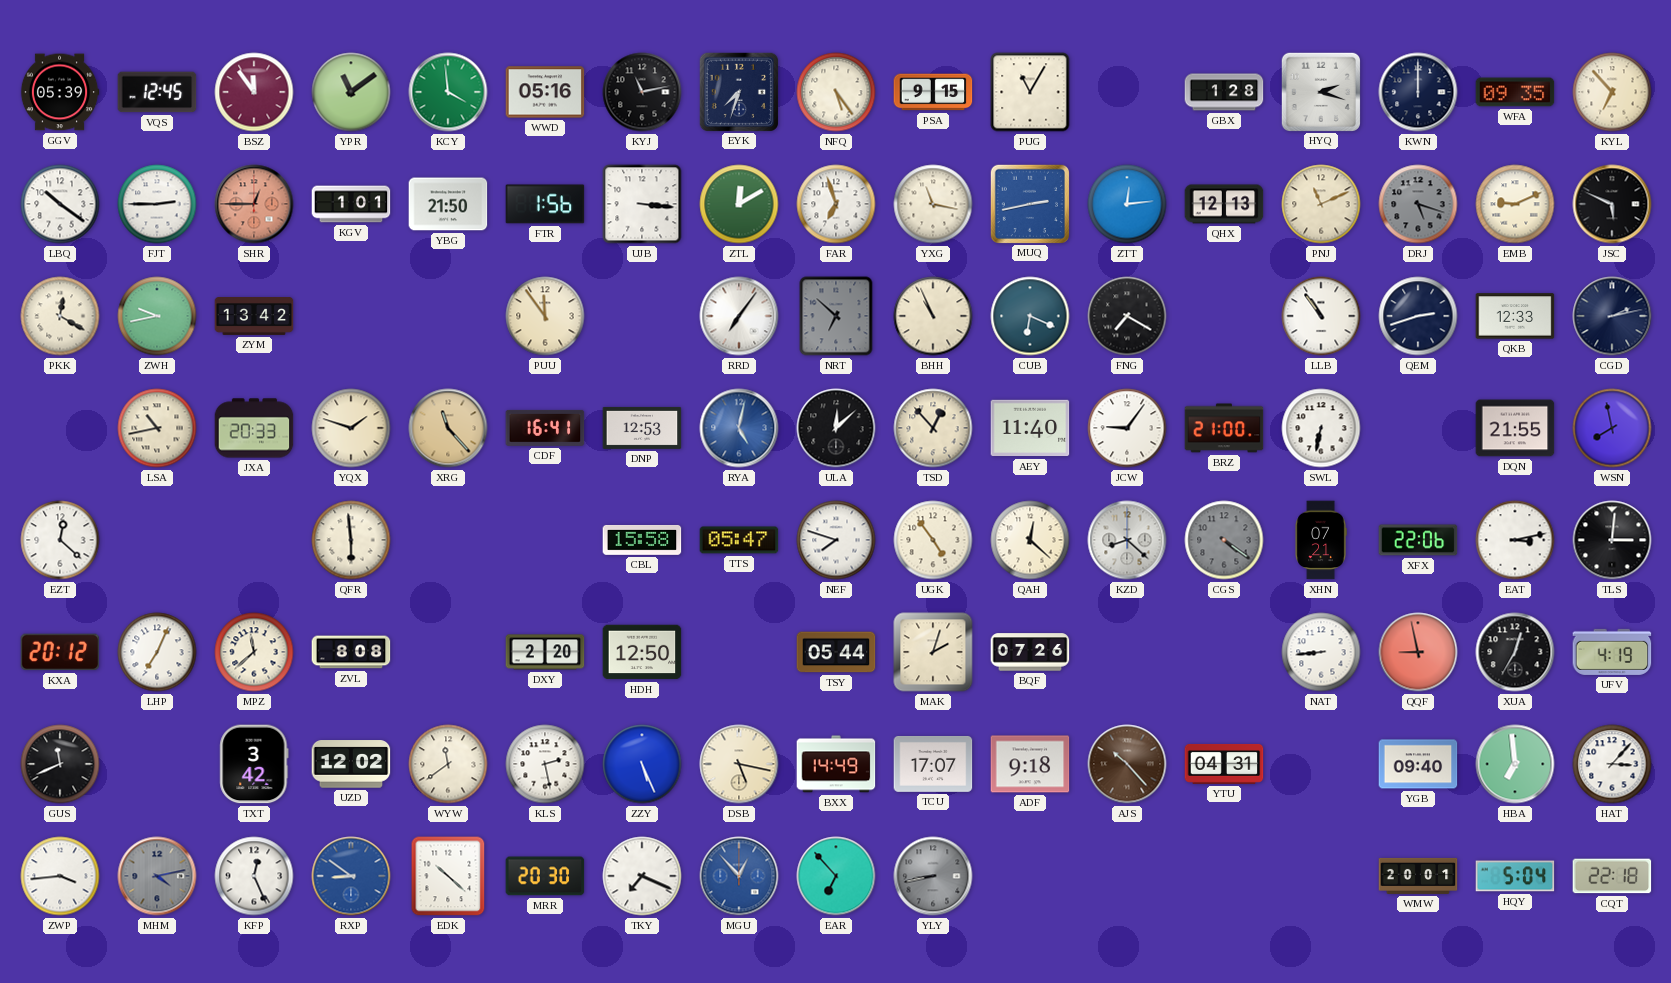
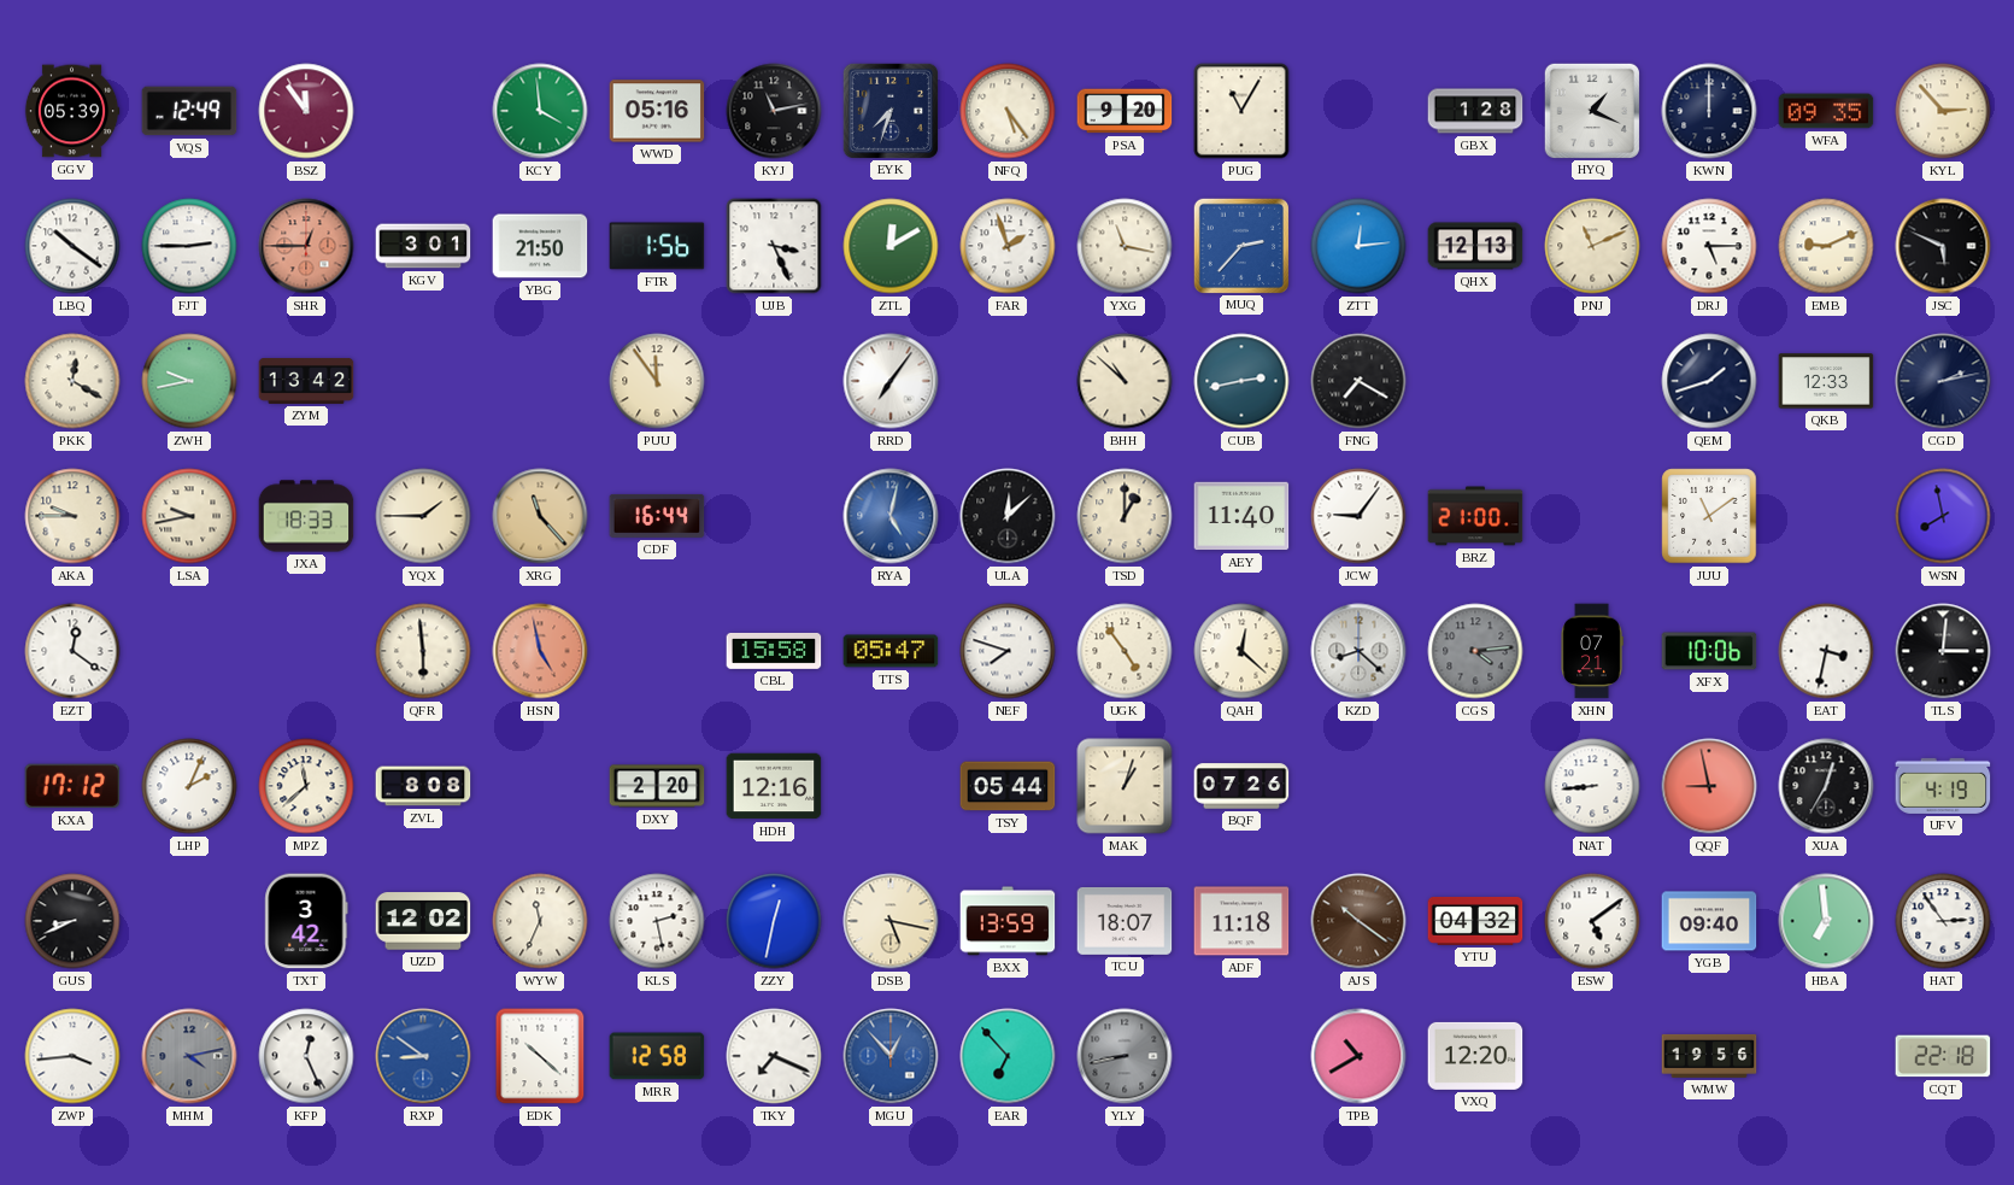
VQS: 12:45 -> 12:49
YPR: 11:09 -> none
PSA: 9:15 -> 9:20
HYQ: 2:18 -> 1:19
KYL: 6:53 -> 2:53
KGV: 1:01 -> 3:01
UJB: 3:16 -> 3:26
FAR: 6:57 -> 1:57
MUQ: 2:43 -> 2:37
DRJ: 5:18 -> 5:15
DRJ dial: grey -> white
NRT: 6:52 -> none
BHH: 10:56 -> 10:52
CUB: 6:19 -> 2:43
LLB: 10:54 -> none
QEM: 2:42 -> 1:42
AKA: none -> 9:45
LSA: 10:43 -> 9:43
JXA: 20:33 -> 18:33
YQX: 1:48 -> 1:45
CDF: 16:41 -> 16:44
DNP: 12:53 -> none
TSD: 12:53 -> 1:00
SWL: 6:32 -> none
JUU: none -> 11:09
DQN: 21:55 -> none
EZT: 12:22 -> 12:21
HSN: none -> 4:58
CGS: 4:21 -> 4:14
XFX: 22:06 -> 10:06
EAT: 3:13 -> 3:32
KXA: 20:12 -> 17:12
LHP: 7:04 -> 2:04
HDH: 12:50 -> 12:16
MAK: 2:03 -> 1:03
GUS: 11:41 -> 8:41
WYW: 11:39 -> 11:34
ZZY: 5:26 -> 12:32
BXX: 14:49 -> 13:59
TCU: 17:07 -> 18:07
ADF: 9:18 -> 11:18
AJS: 10:23 -> 10:21
YTU: 04:31 -> 04:32
ESW: none -> 5:09
HAT: 3:07 -> 2:54
MRR: 20:30 -> 12:58
TPB: none -> 10:40
VXQ: none -> 12:20
WMW: 20:01 -> 19:56
HQY: 5:04 -> none
